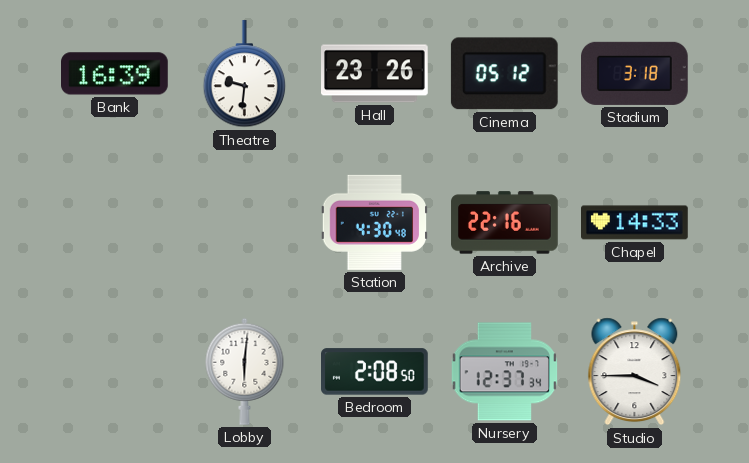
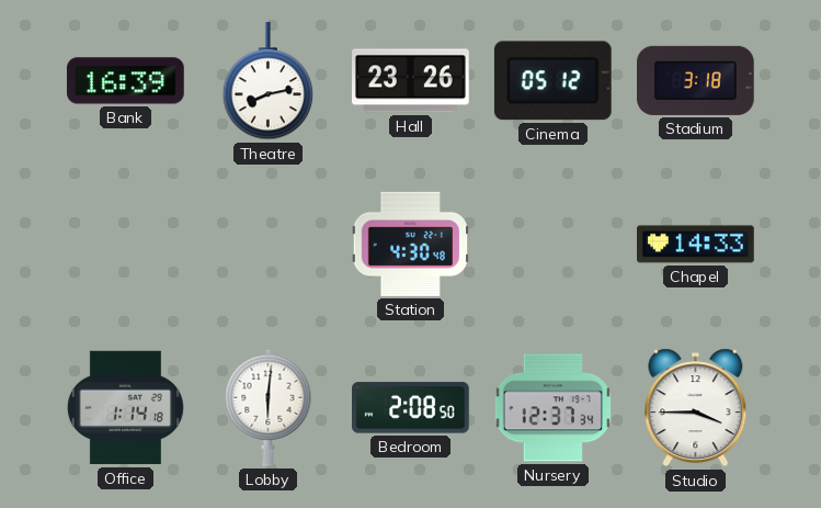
Theatre: 9:31 -> 8:13
Archive: 22:16 -> none
Office: none -> 1:14
